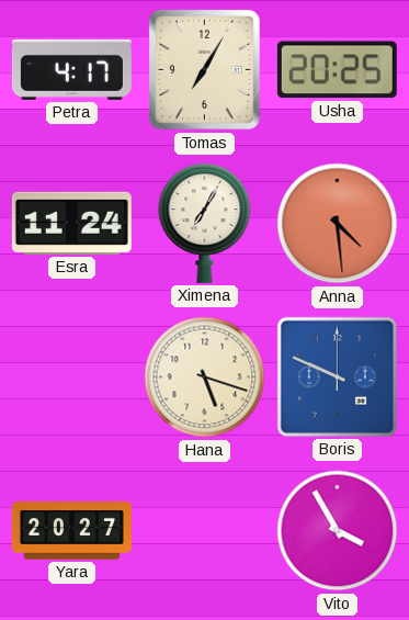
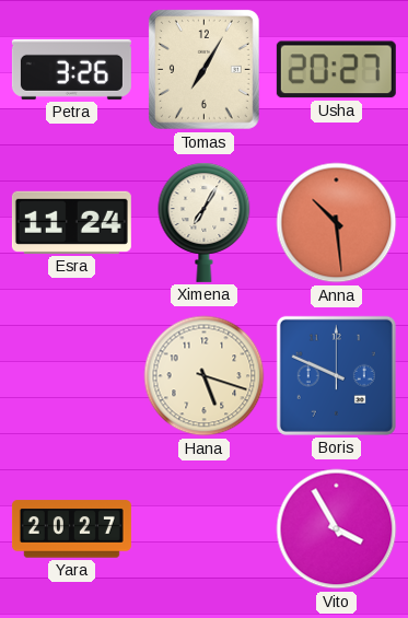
Petra: 4:17 -> 3:26
Usha: 20:25 -> 20:27
Anna: 4:29 -> 10:29
